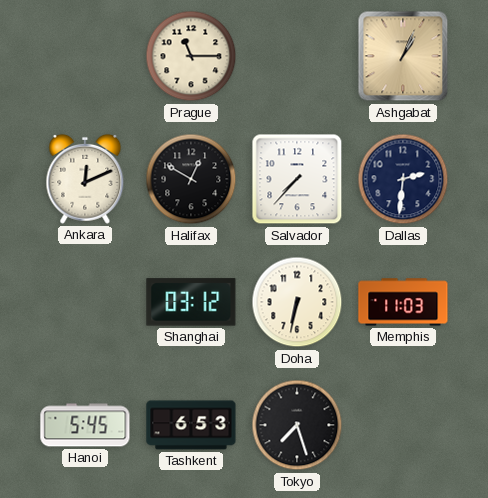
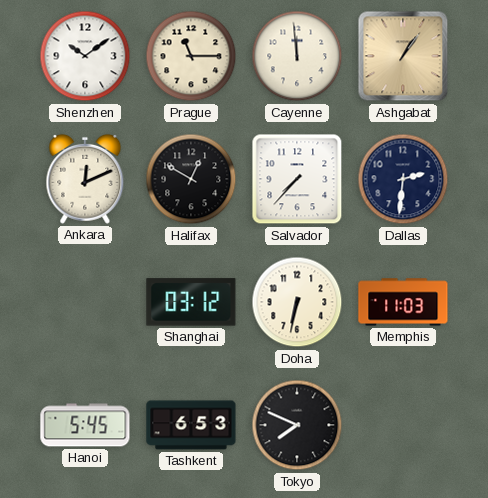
Shenzhen: none -> 10:09
Cayenne: none -> 11:59
Ashgabat: 1:04 -> 1:06
Tokyo: 7:27 -> 7:49
